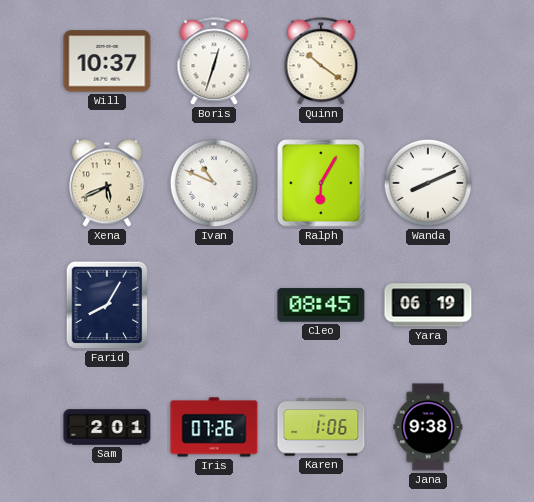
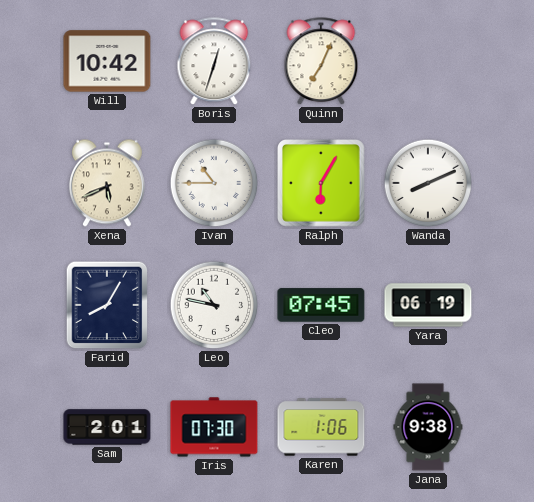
Will: 10:37 -> 10:42
Quinn: 10:21 -> 7:04
Ivan: 10:49 -> 10:45
Leo: none -> 10:47
Cleo: 08:45 -> 07:45
Iris: 07:26 -> 07:30
